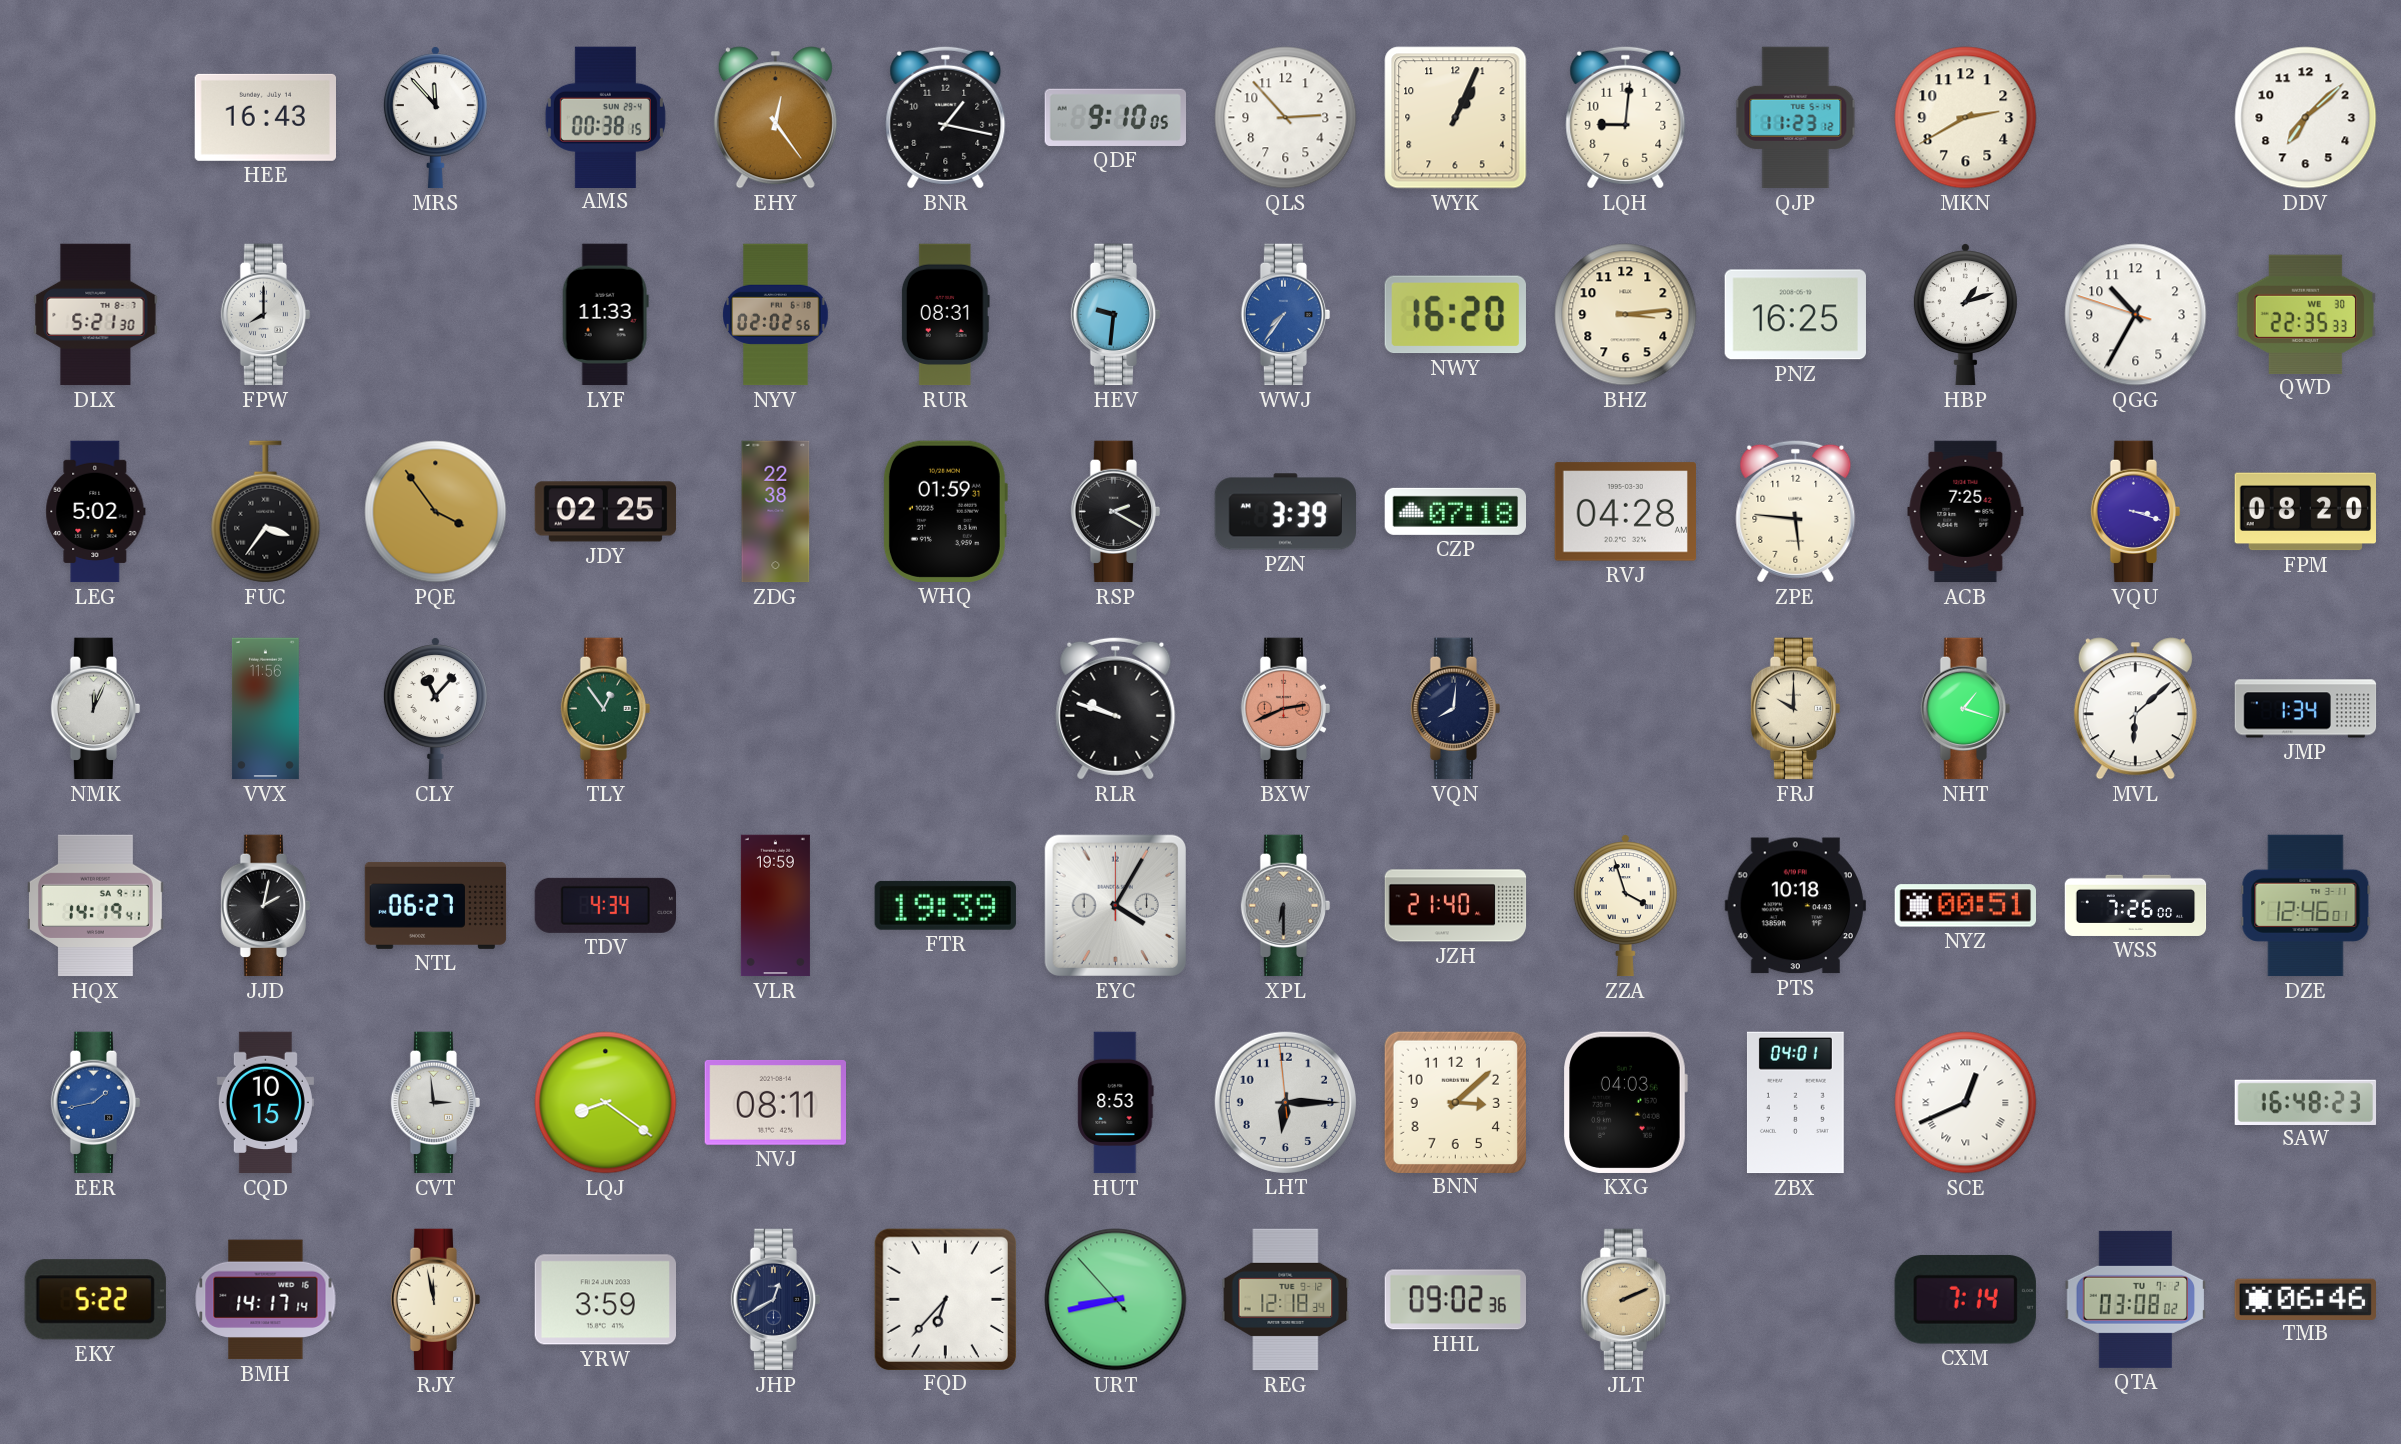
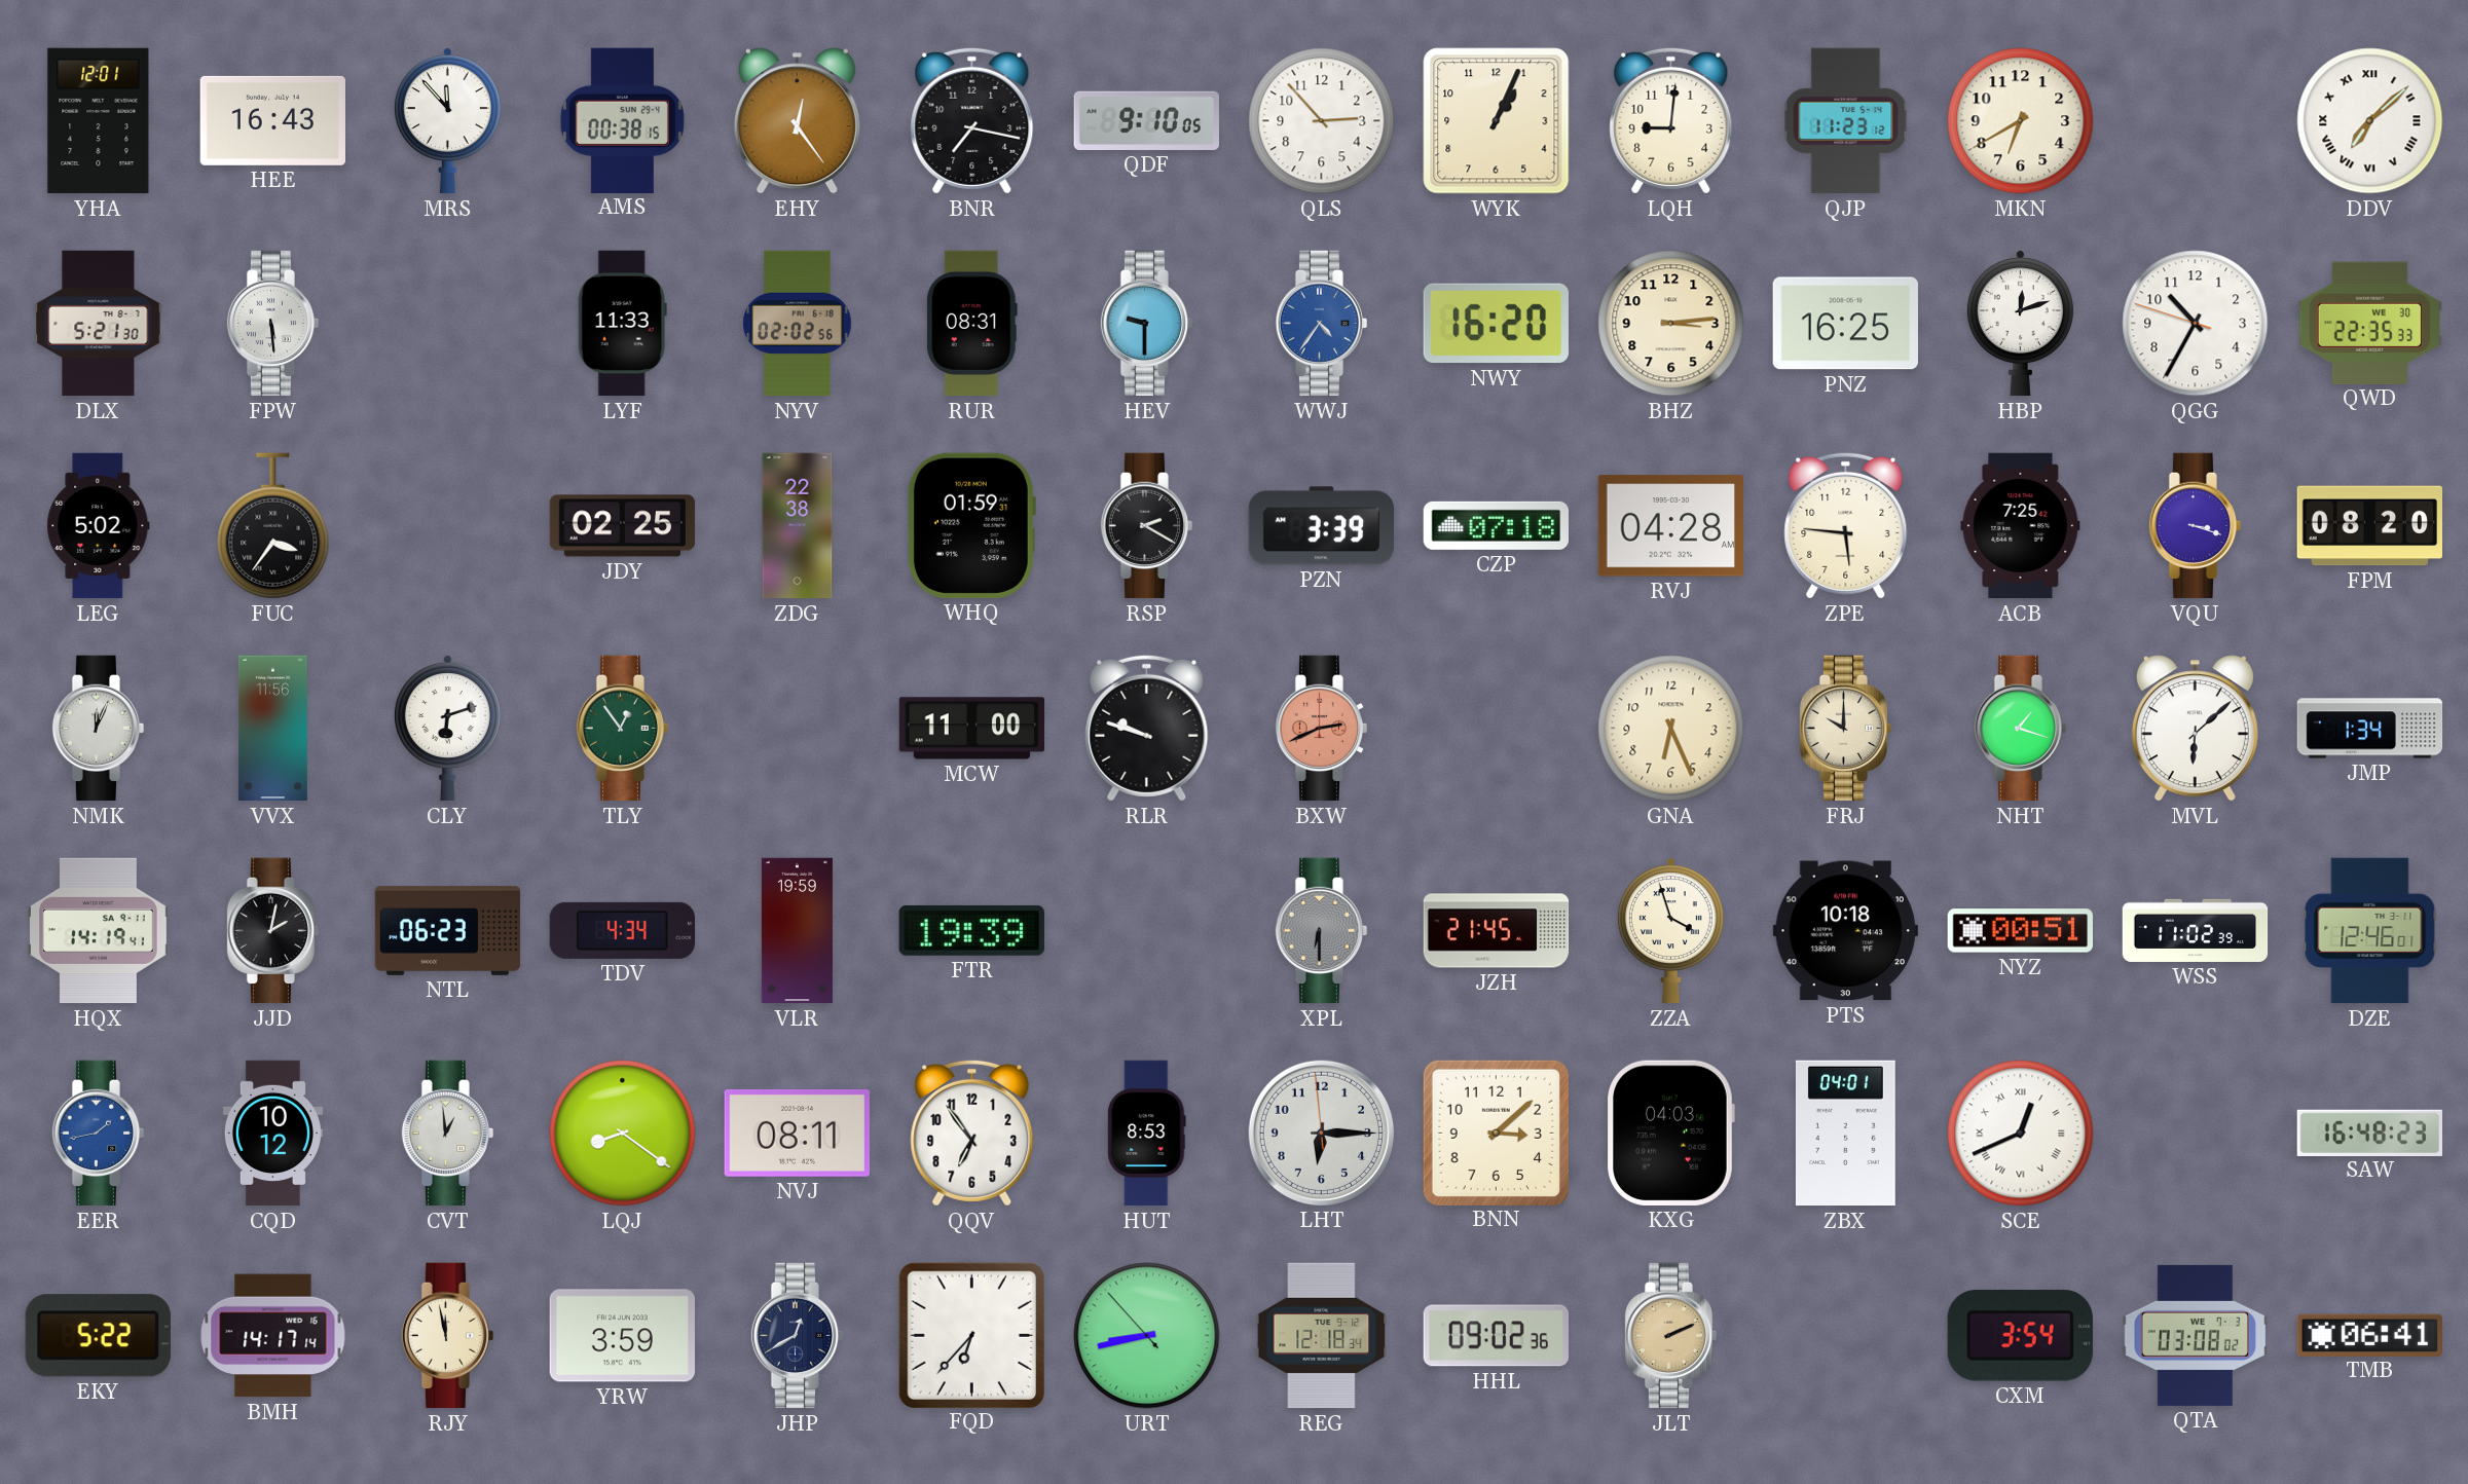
YHA: none -> 12:01
BNR: 1:17 -> 7:17
MKN: 2:40 -> 6:40
DDV numerals: Arabic -> Roman
FPW: 8:00 -> 5:29
HEV: 9:31 -> 9:30
WWJ: 7:36 -> 4:36
HBP: 1:12 -> 12:12
PQE: 3:54 -> none
CLY: 11:07 -> 6:12
MCW: none -> 11:00
VQN: 8:01 -> none
GNA: none -> 6:26
NTL: 06:27 -> 06:23
EYC: 4:05 -> none
JZH: 21:40 -> 21:45
WSS: 7:26 -> 11:02
CQD: 10:15 -> 10:12
CVT: 2:59 -> 12:59
QQV: none -> 6:54
CXM: 7:14 -> 3:54
QTA date: TU 7-2 -> WE 7-3
TMB: 06:46 -> 06:41
